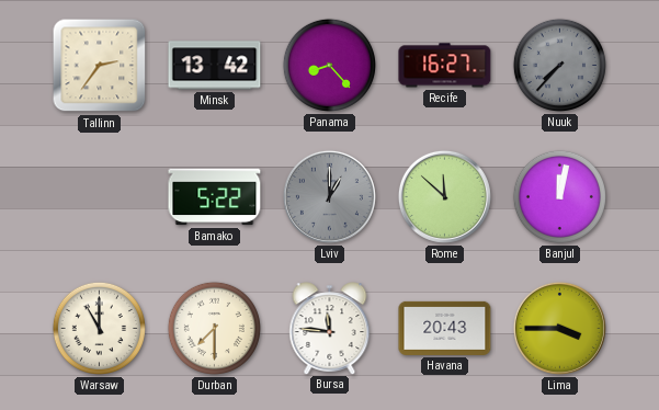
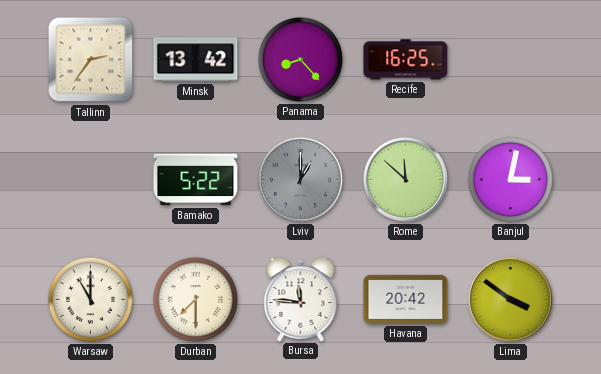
Recife: 16:27 -> 16:25
Nuuk: 7:37 -> none
Banjul: 12:02 -> 3:02
Havana: 20:43 -> 20:42
Lima: 3:45 -> 3:51
